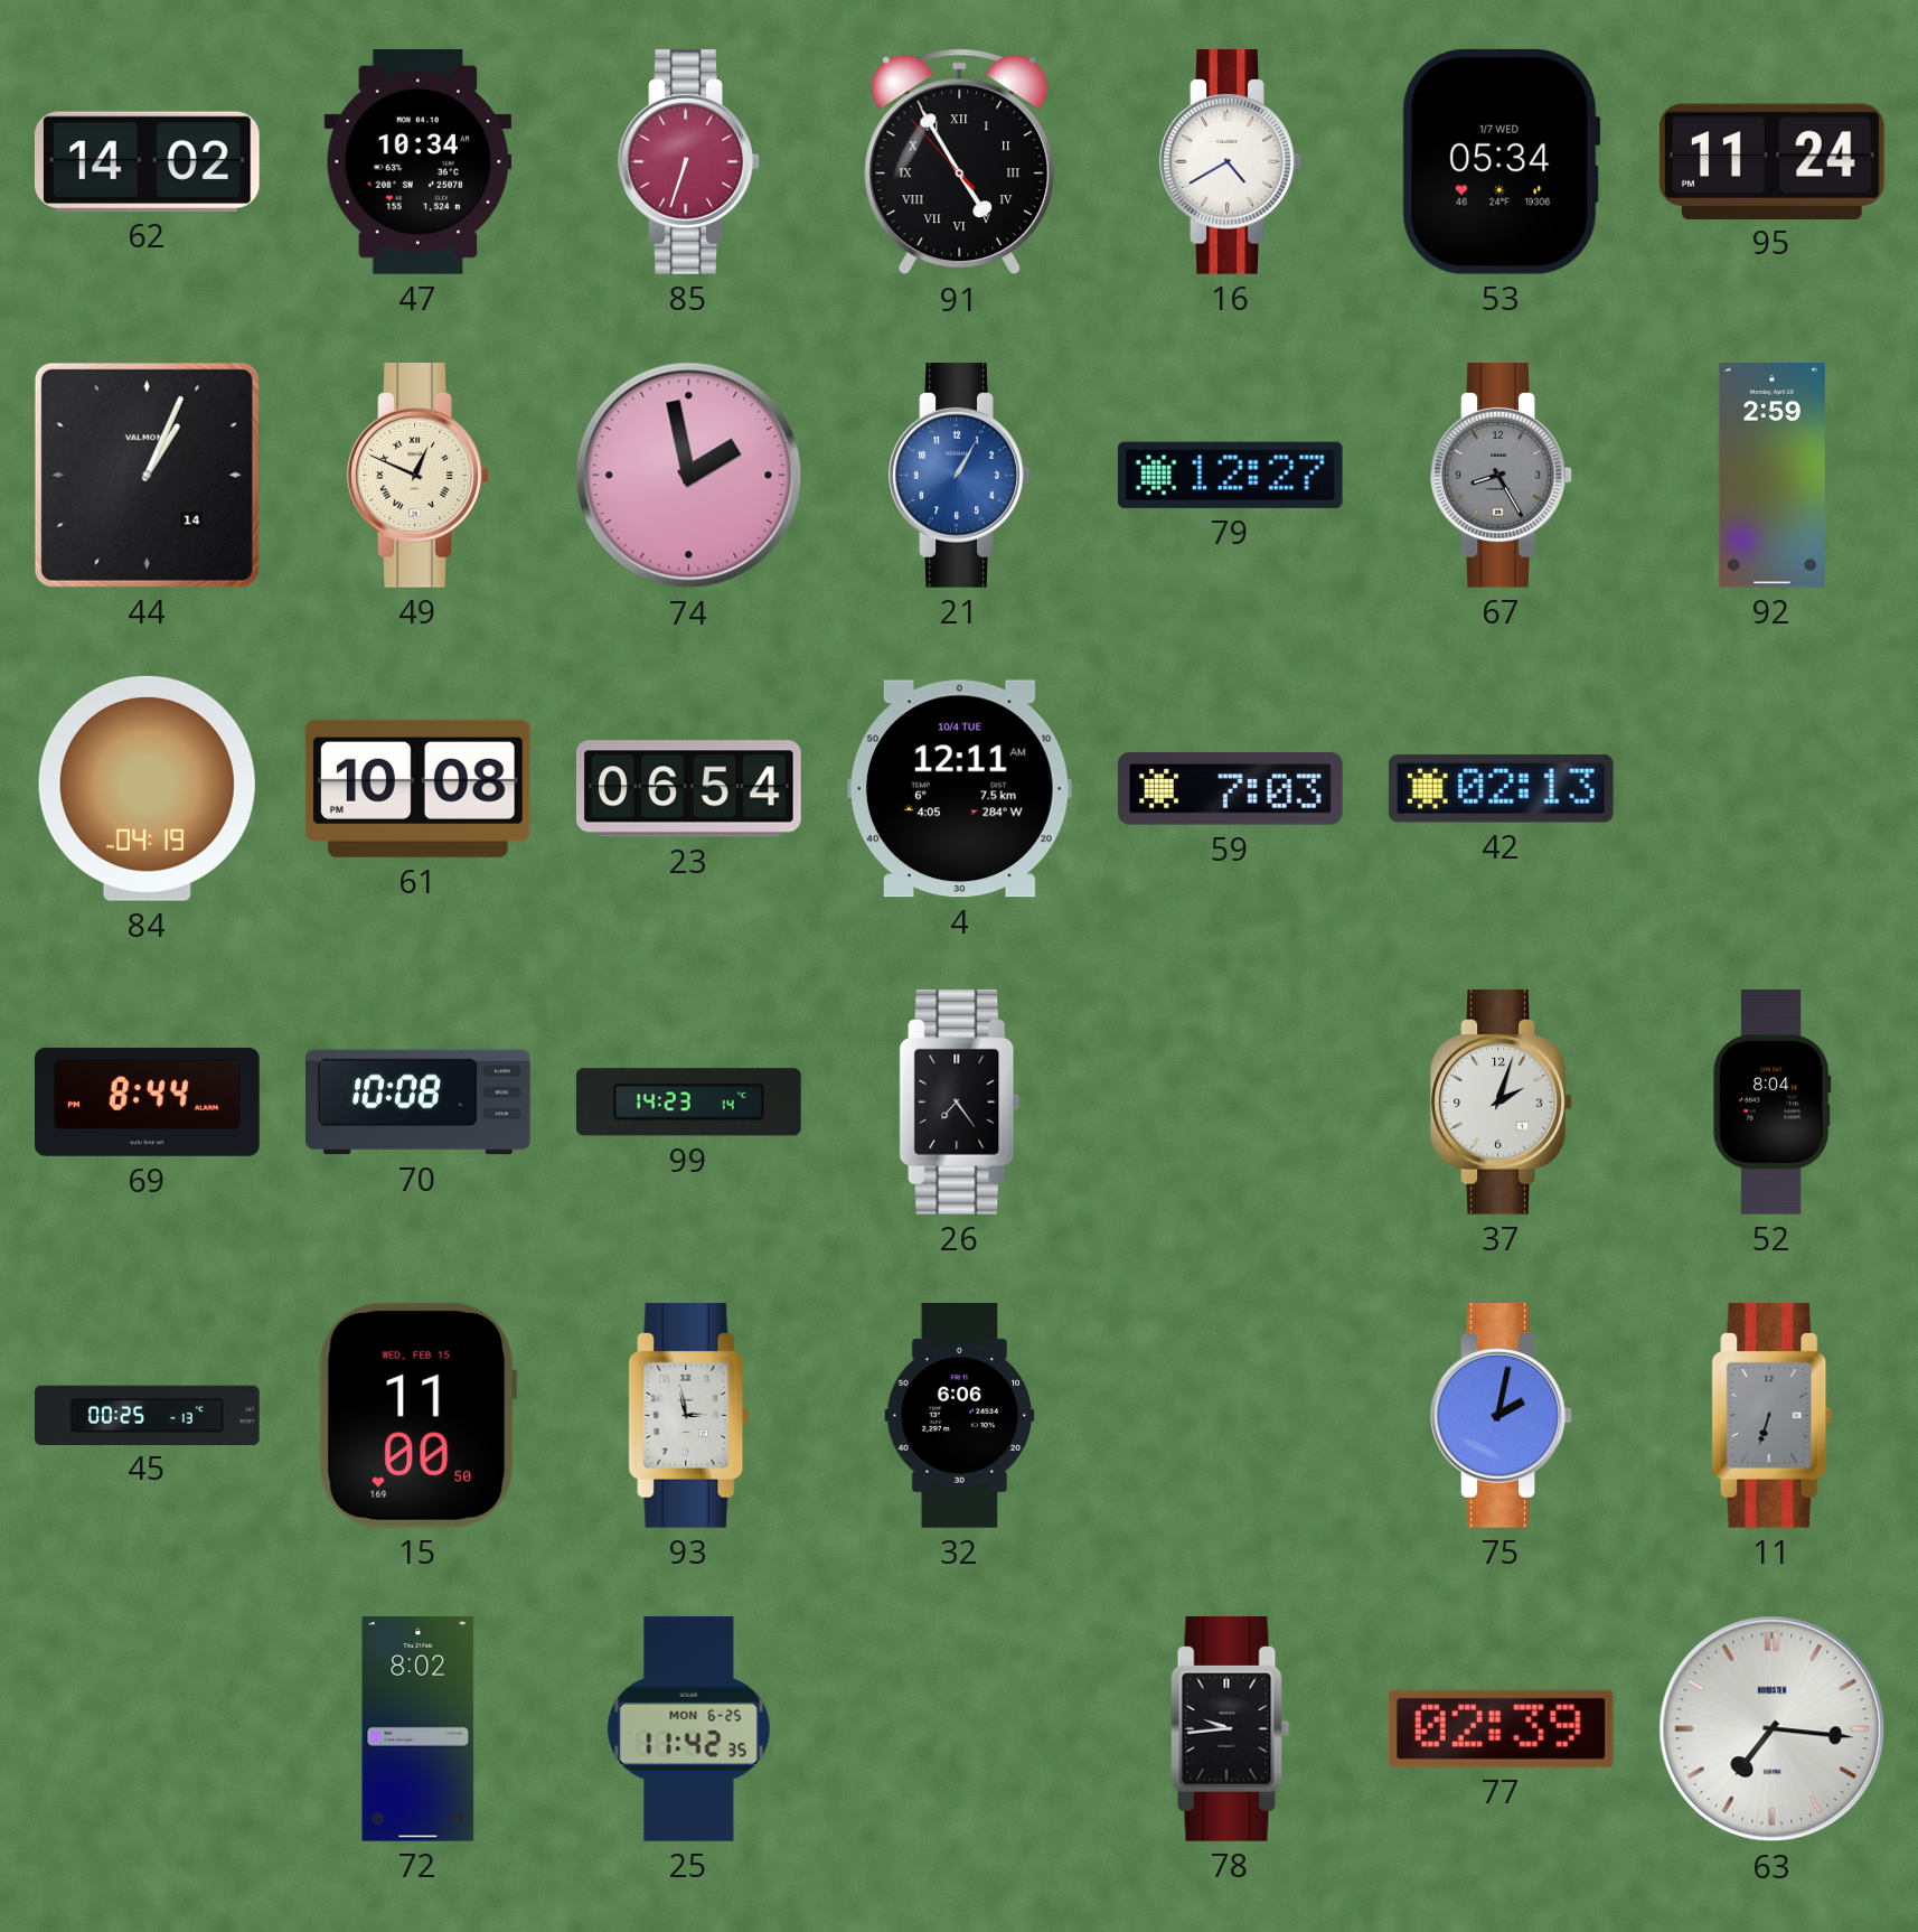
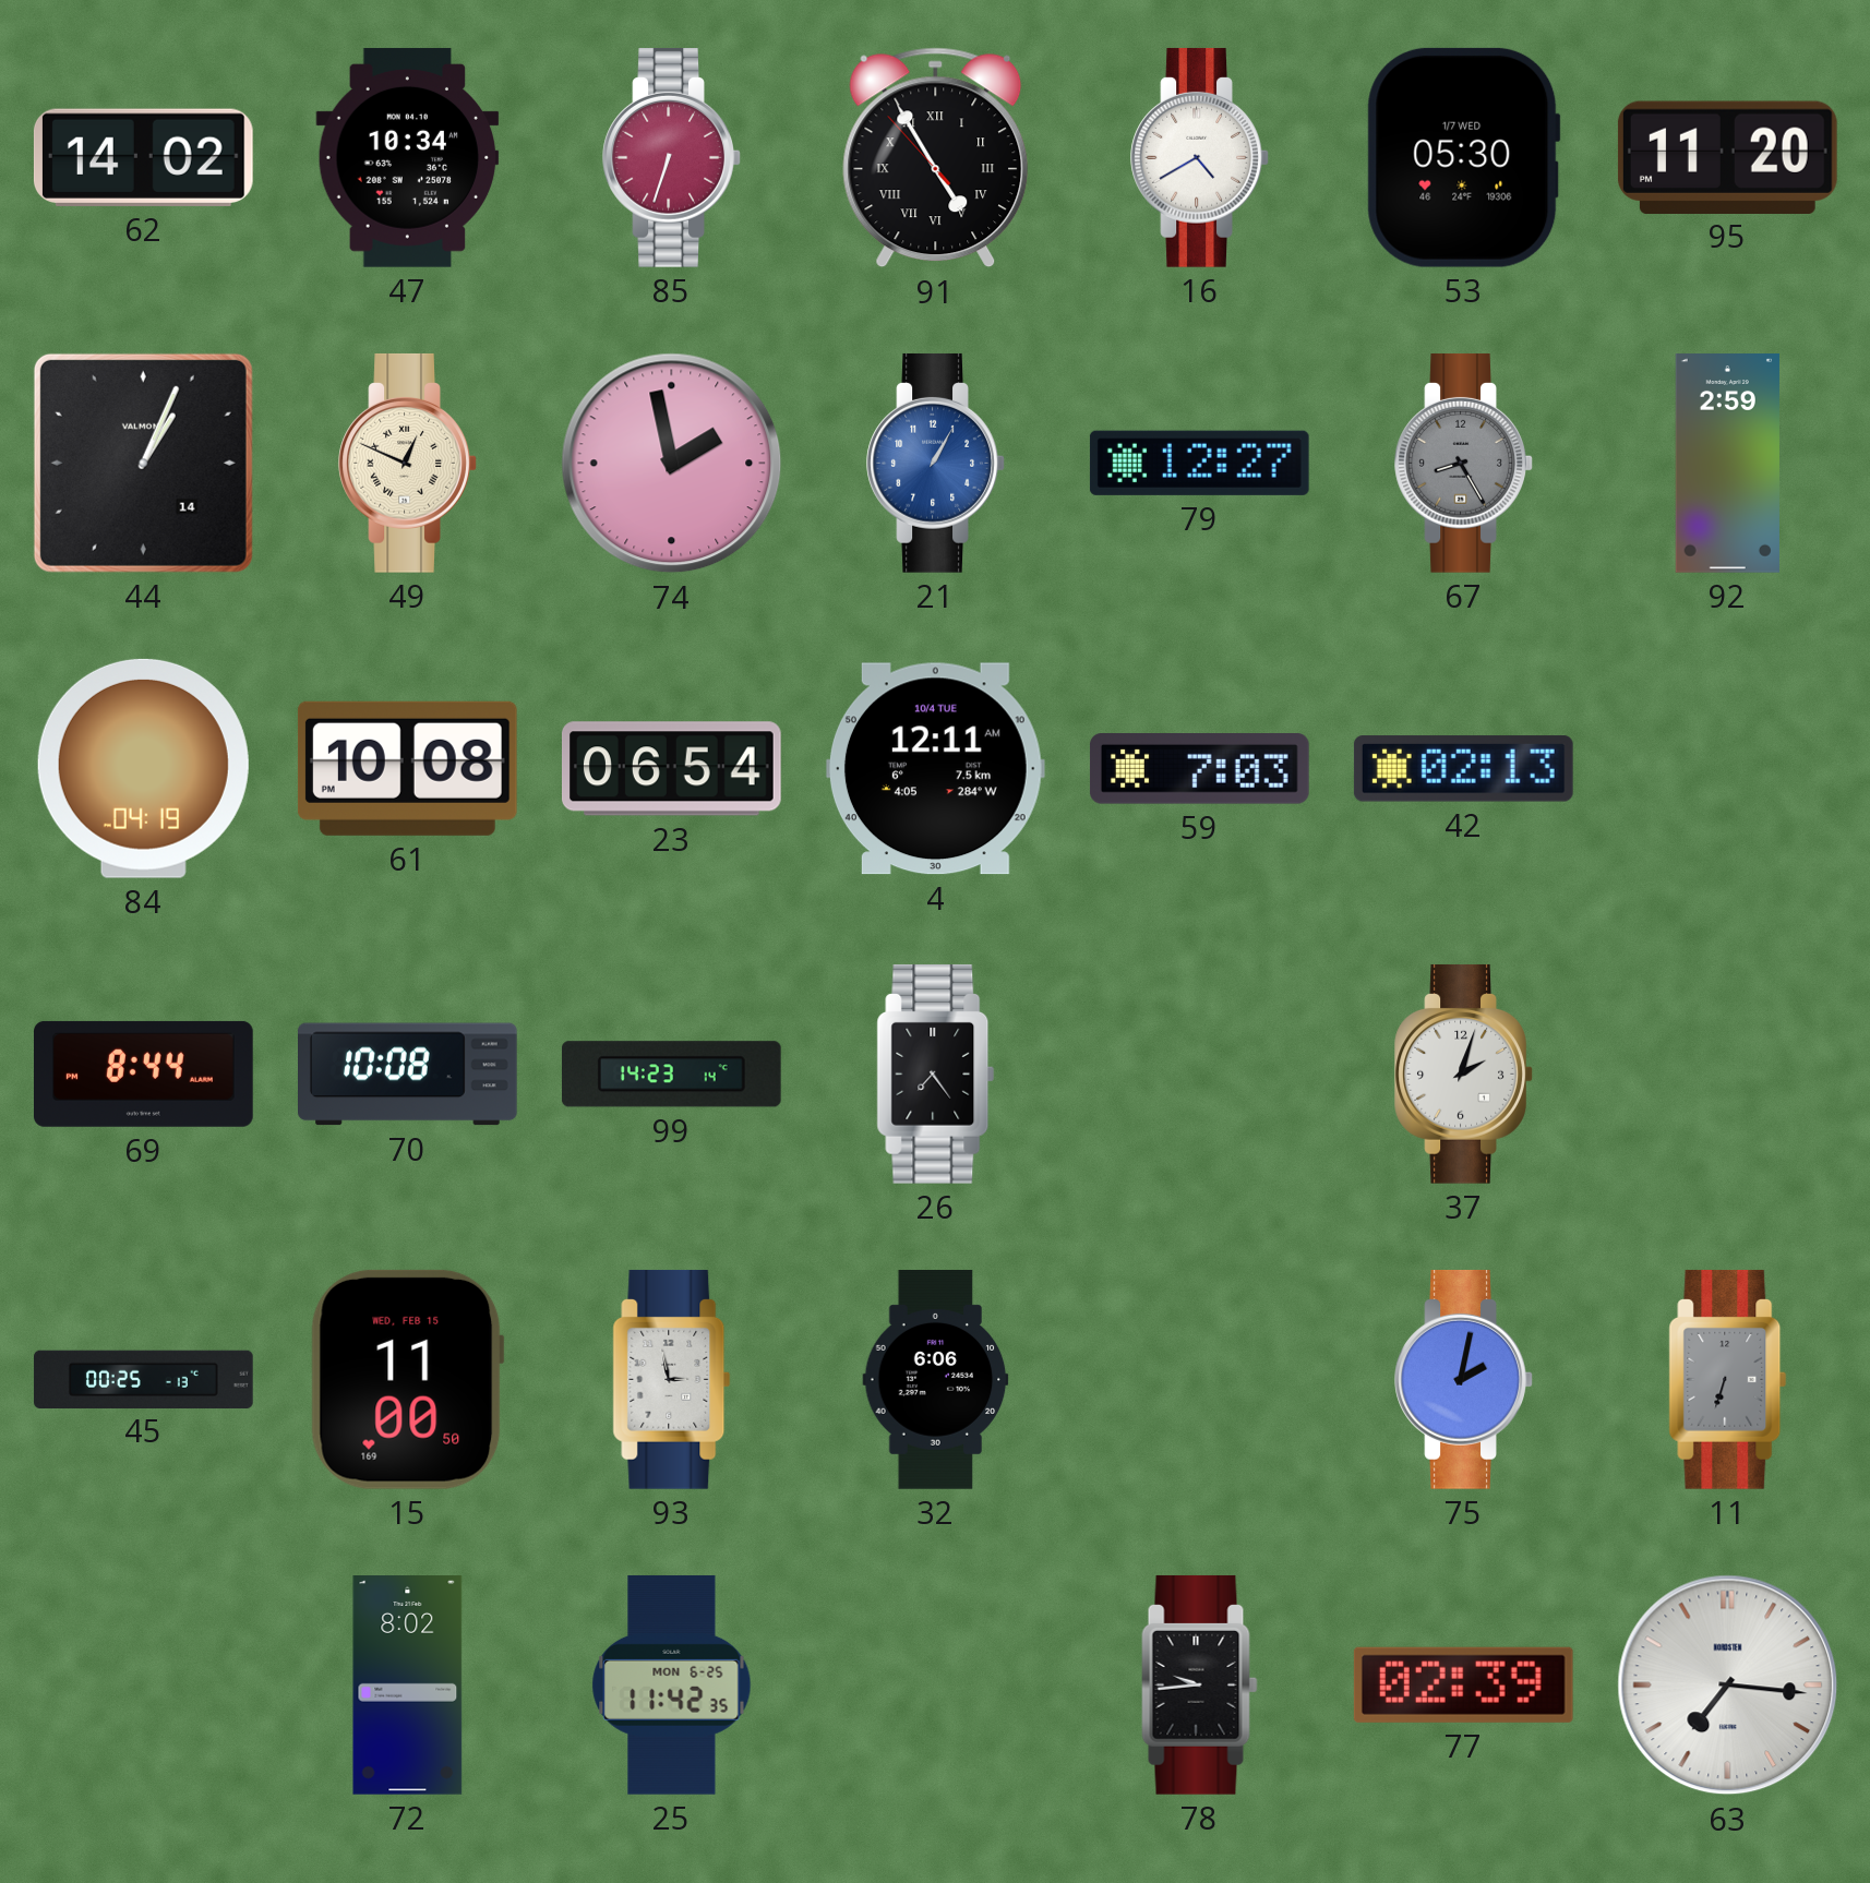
53: 05:34 -> 05:30
95: 11:24 -> 11:20
52: 8:04 -> none
